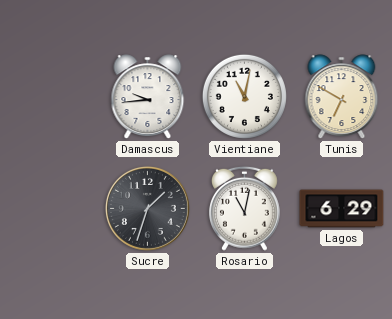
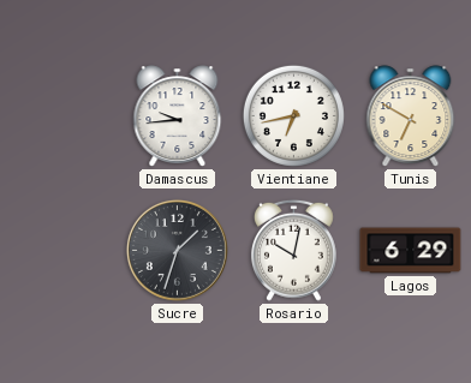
Vientiane: 11:02 -> 6:43
Rosario: 11:02 -> 10:02
